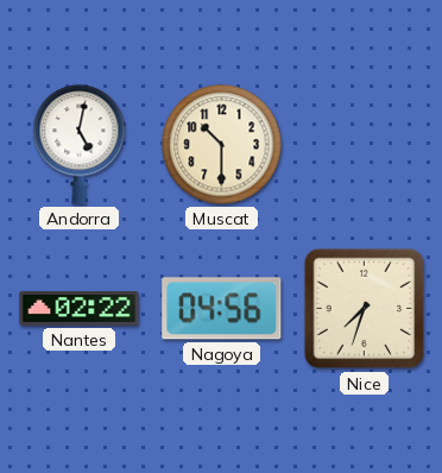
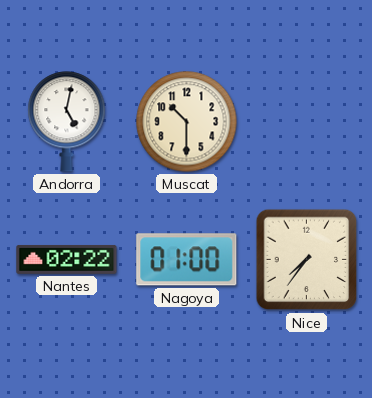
Nagoya: 04:56 -> 01:00
Nice: 7:33 -> 7:36
